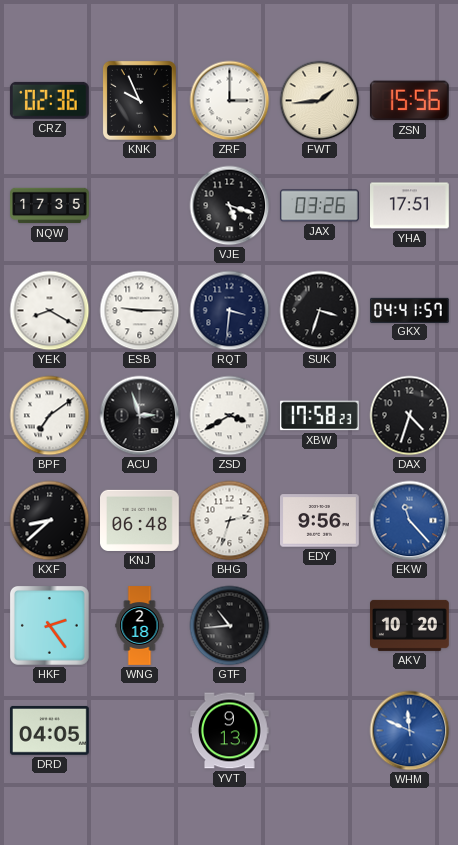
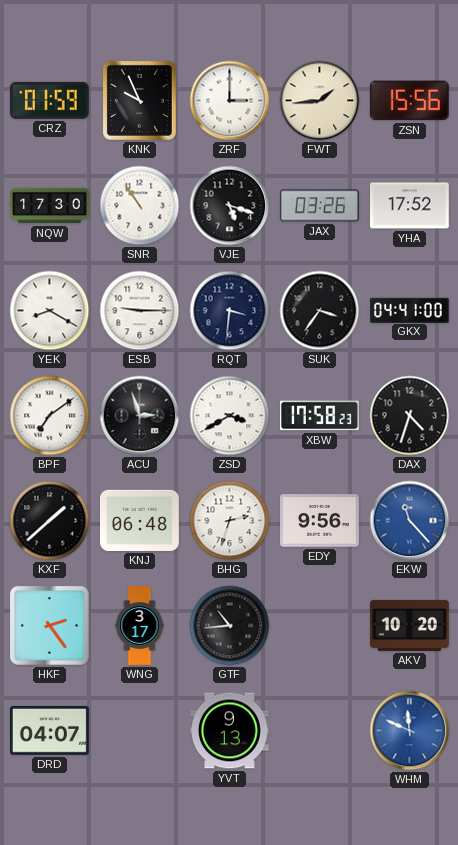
CRZ: 02:36 -> 01:59
NQW: 17:35 -> 17:30
SNR: none -> 10:54
YHA: 17:51 -> 17:52
SUK: 3:33 -> 3:36
GKX: 04:41:57 -> 04:41:00
KXF: 8:38 -> 1:38
WNG: 2:18 -> 3:17
DRD: 04:05 -> 04:07
